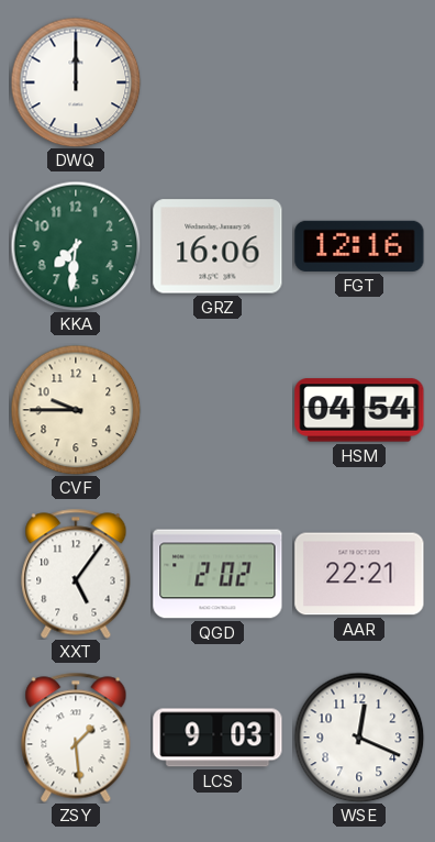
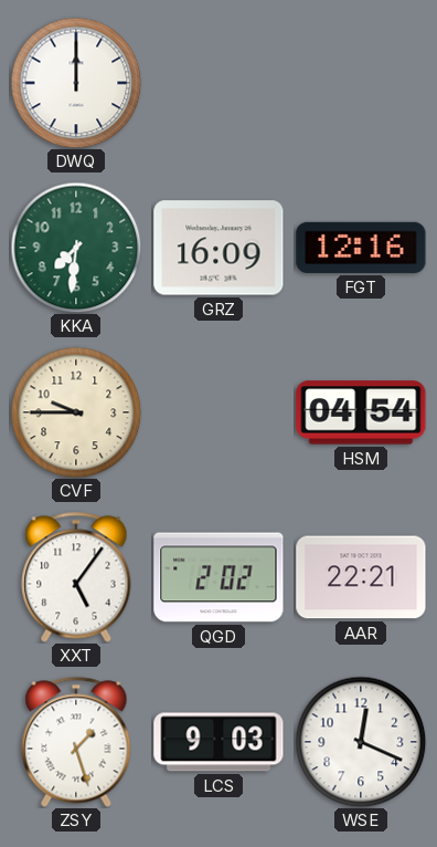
GRZ: 16:06 -> 16:09
ZSY: 1:29 -> 1:27
